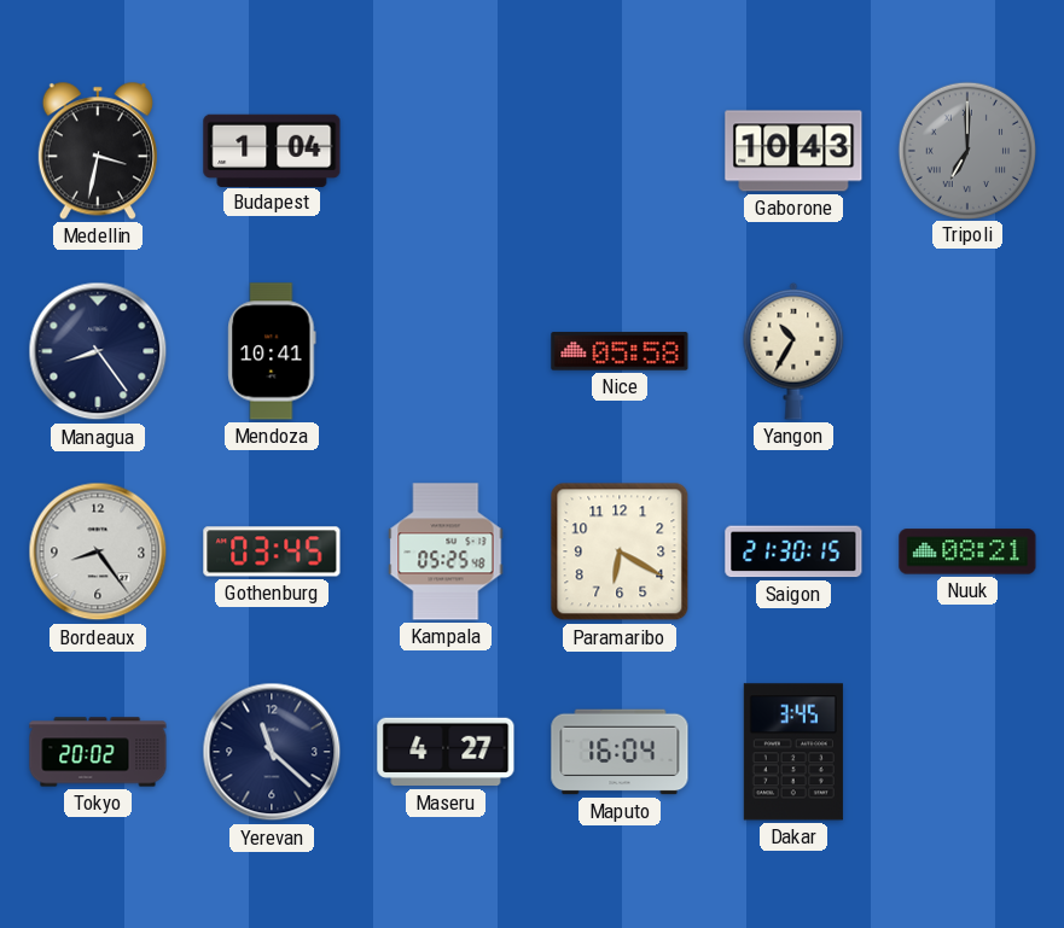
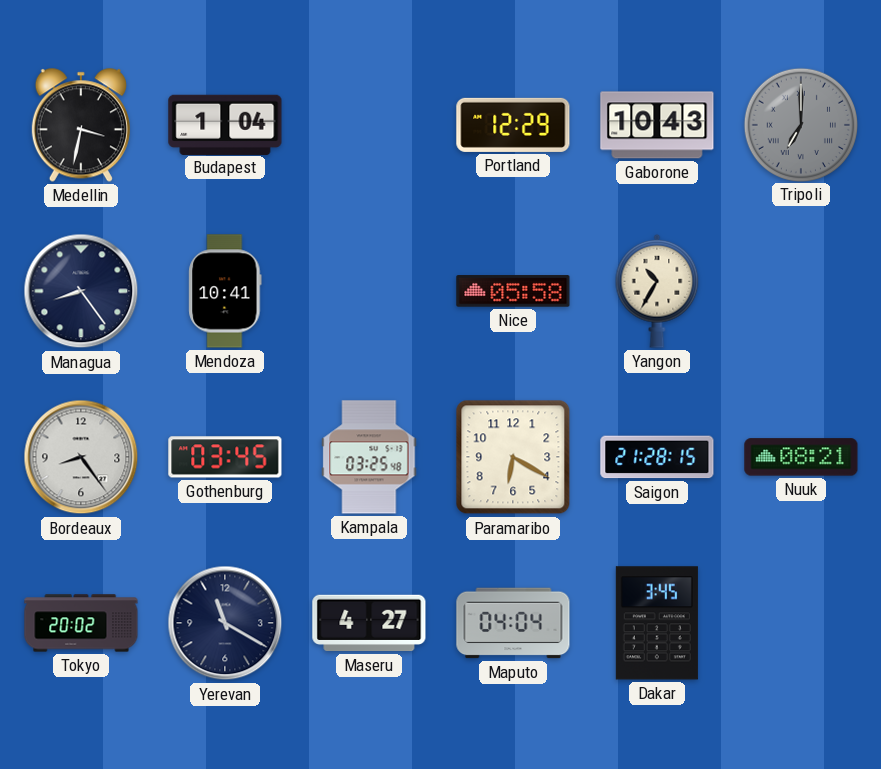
Portland: none -> 12:29
Kampala: 05:25 -> 03:25
Saigon: 21:30 -> 21:28
Yerevan: 11:22 -> 11:20
Maputo: 16:04 -> 04:04
